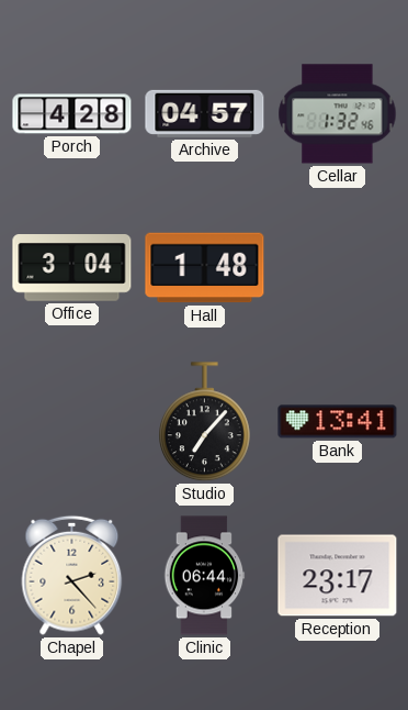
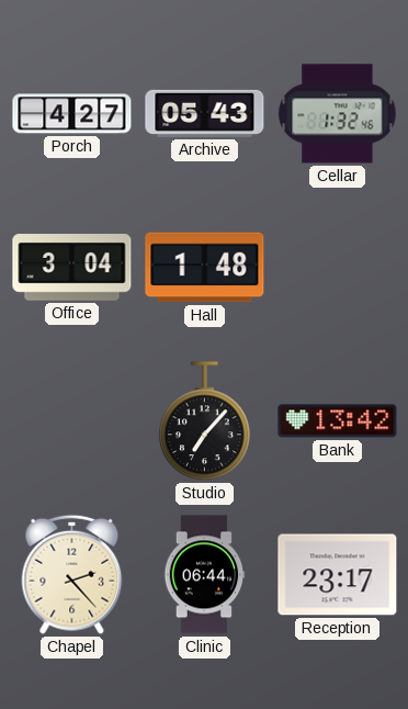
Porch: 4:28 -> 4:27
Archive: 04:57 -> 05:43
Bank: 13:41 -> 13:42
